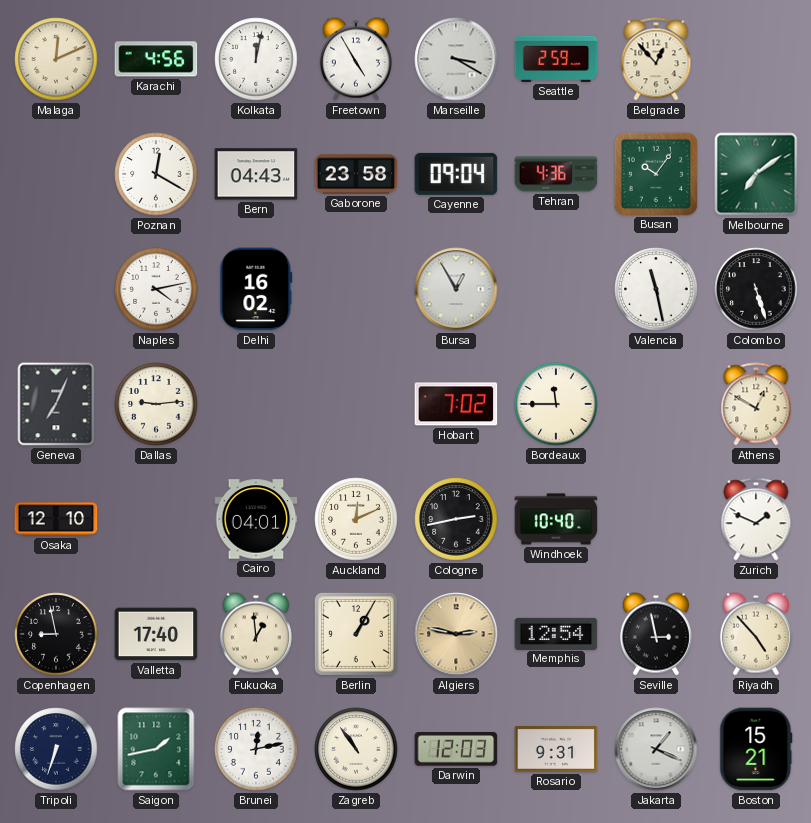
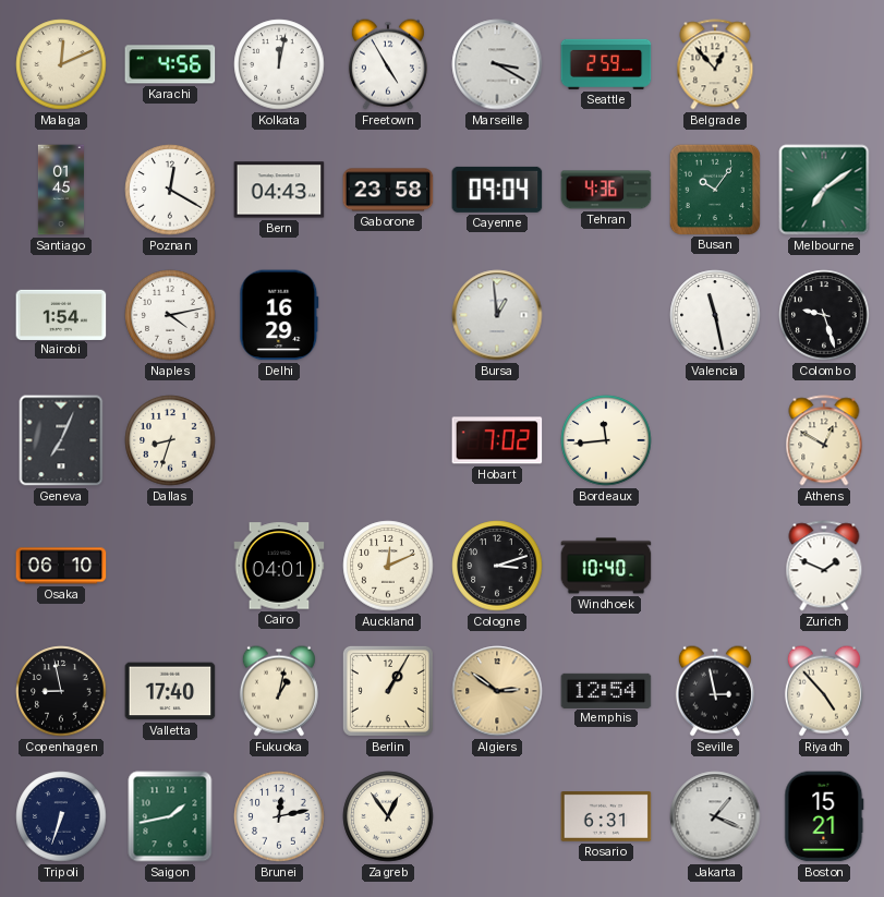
Santiago: none -> 01:45
Nairobi: none -> 1:54
Delhi: 16:02 -> 16:29
Bursa: 12:55 -> 12:59
Colombo: 5:27 -> 9:27
Dallas: 9:14 -> 8:33
Bordeaux: 11:45 -> 11:44
Osaka: 12:10 -> 06:10
Cologne: 2:43 -> 3:12
Fukuoka: 12:59 -> 1:02
Algiers: 2:47 -> 2:51
Zagreb: 10:54 -> 12:54
Darwin: 12:03 -> none
Rosario: 9:31 -> 6:31
